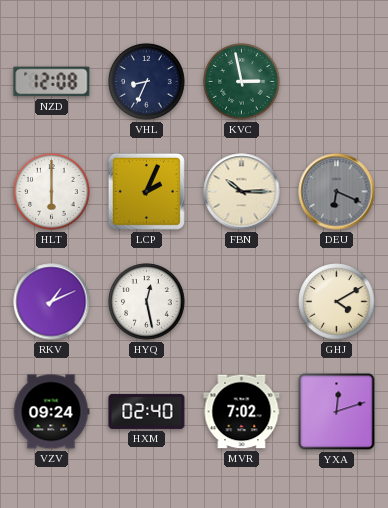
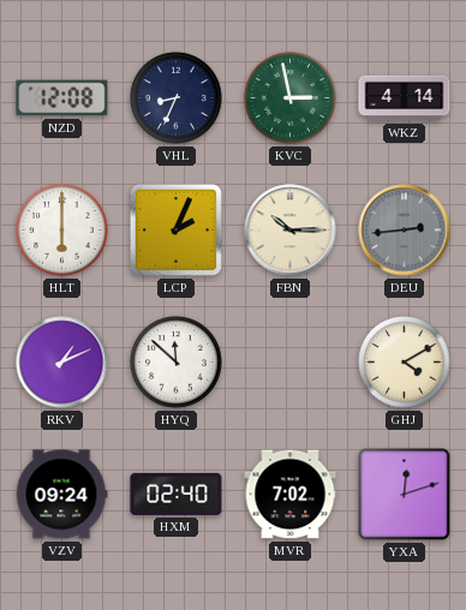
WKZ: none -> 4:14
DEU: 6:19 -> 2:44
HYQ: 12:28 -> 11:52
